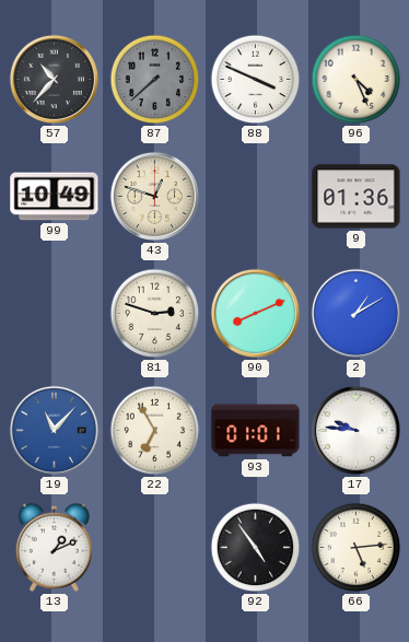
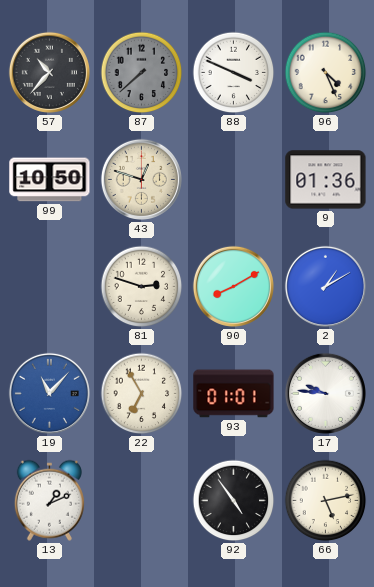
99: 10:49 -> 10:50
90: 8:11 -> 8:10
66: 5:14 -> 5:13
